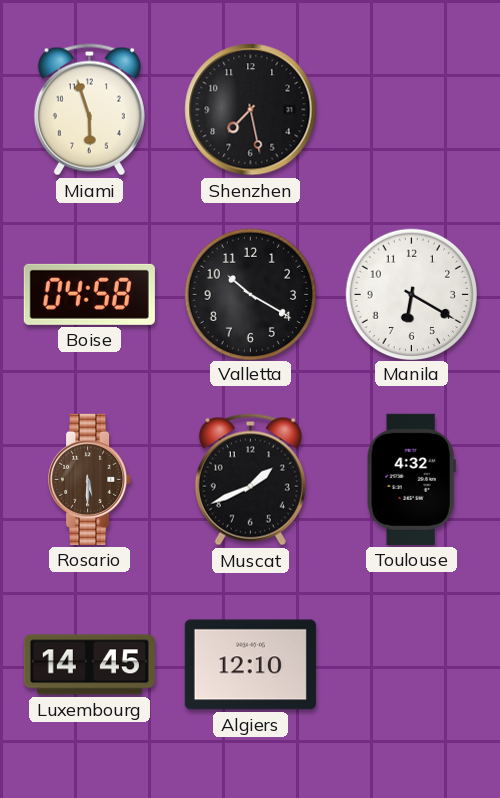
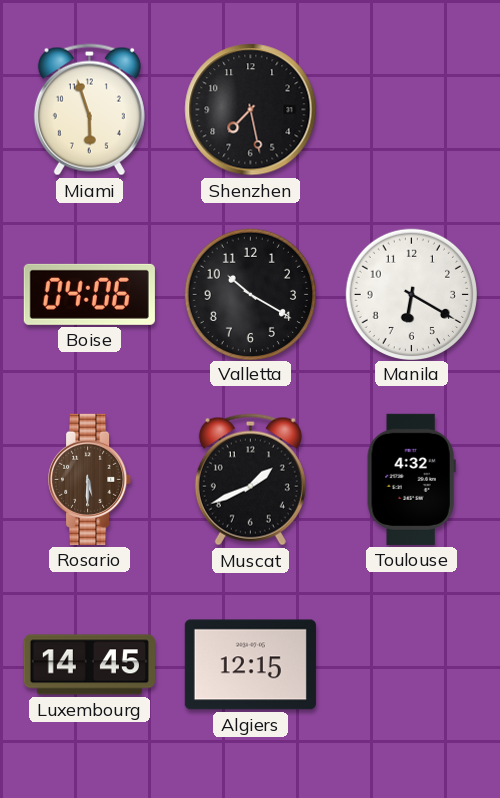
Boise: 04:58 -> 04:06
Algiers: 12:10 -> 12:15
